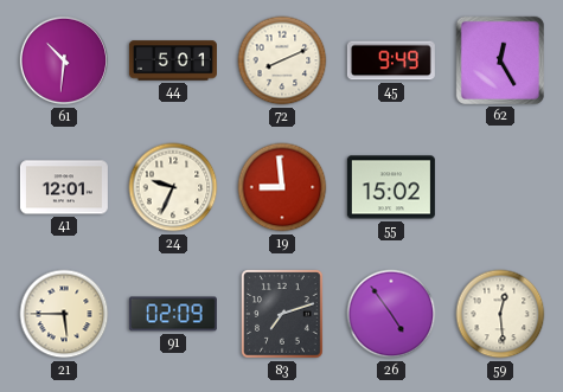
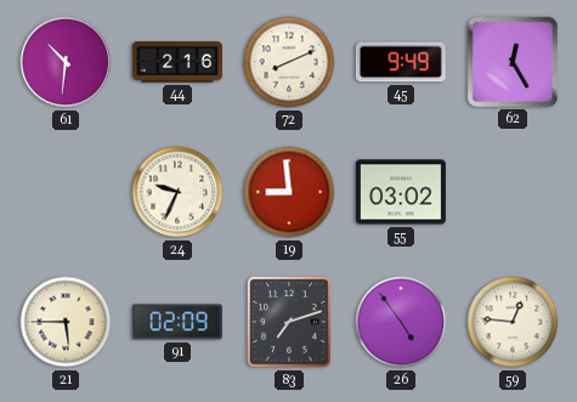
44: 5:01 -> 2:16
41: 12:01 -> none
55: 15:02 -> 03:02
59: 12:29 -> 12:46
